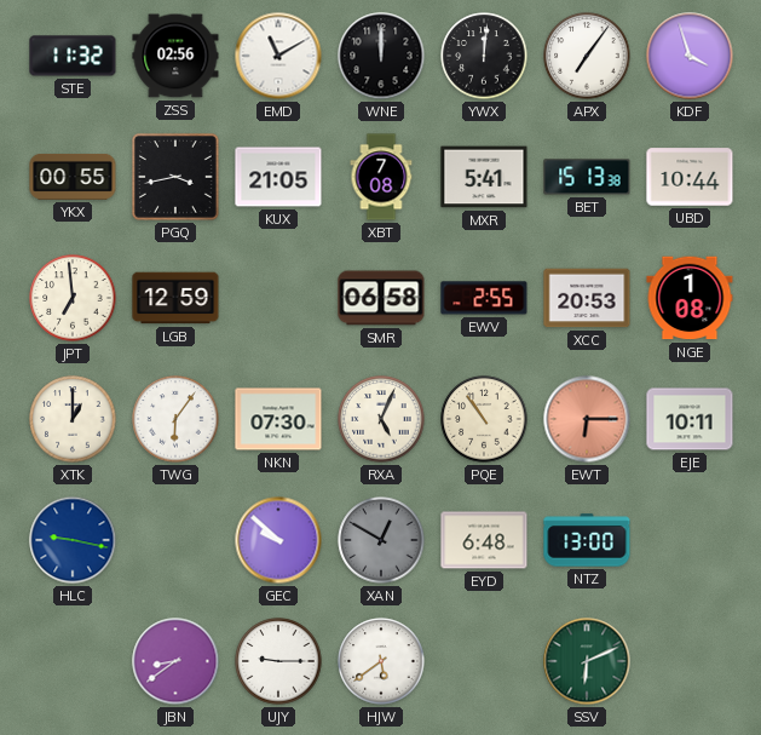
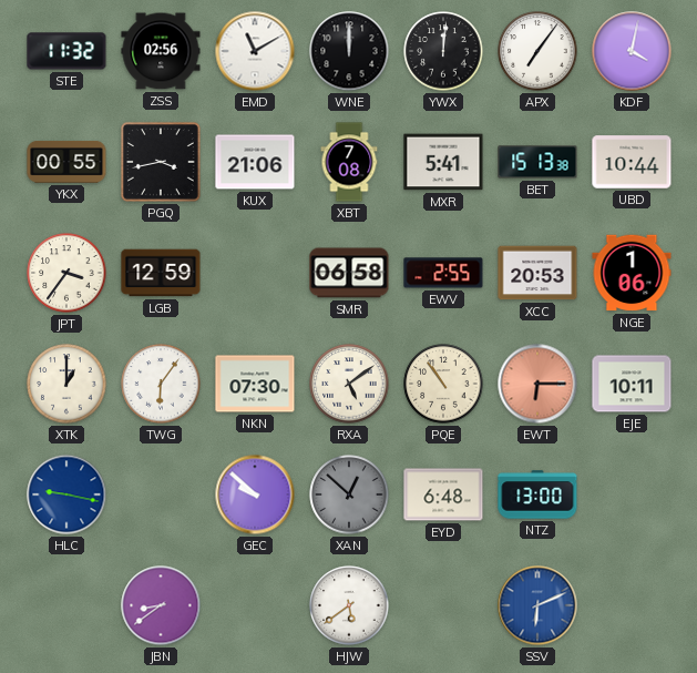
KDF: 3:57 -> 4:02
KUX: 21:05 -> 21:06
JPT: 6:59 -> 3:36
NGE: 1:08 -> 1:06
RXA: 5:04 -> 5:09
XAN: 12:50 -> 12:52
UJY: 9:15 -> none
SSV dial: green -> blue
